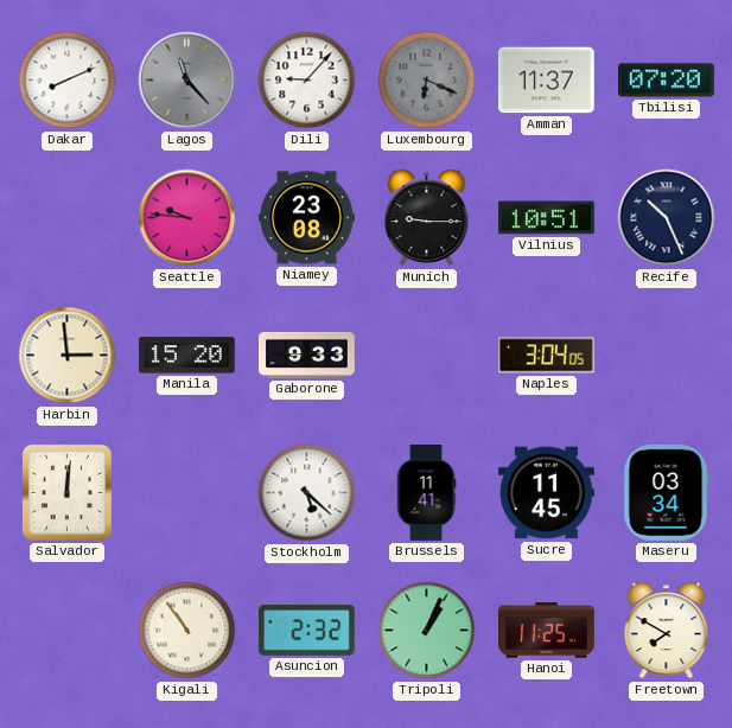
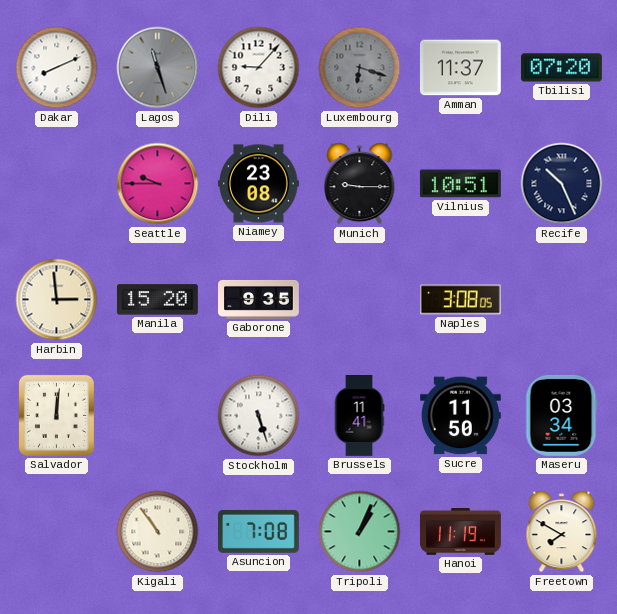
Lagos: 11:23 -> 11:27
Luxembourg: 6:19 -> 6:18
Seattle: 9:46 -> 9:45
Gaborone: 9:33 -> 9:35
Naples: 3:04 -> 3:08
Stockholm: 5:22 -> 5:27
Sucre: 11:45 -> 11:50
Asuncion: 2:32 -> 7:08
Hanoi: 11:25 -> 11:19
